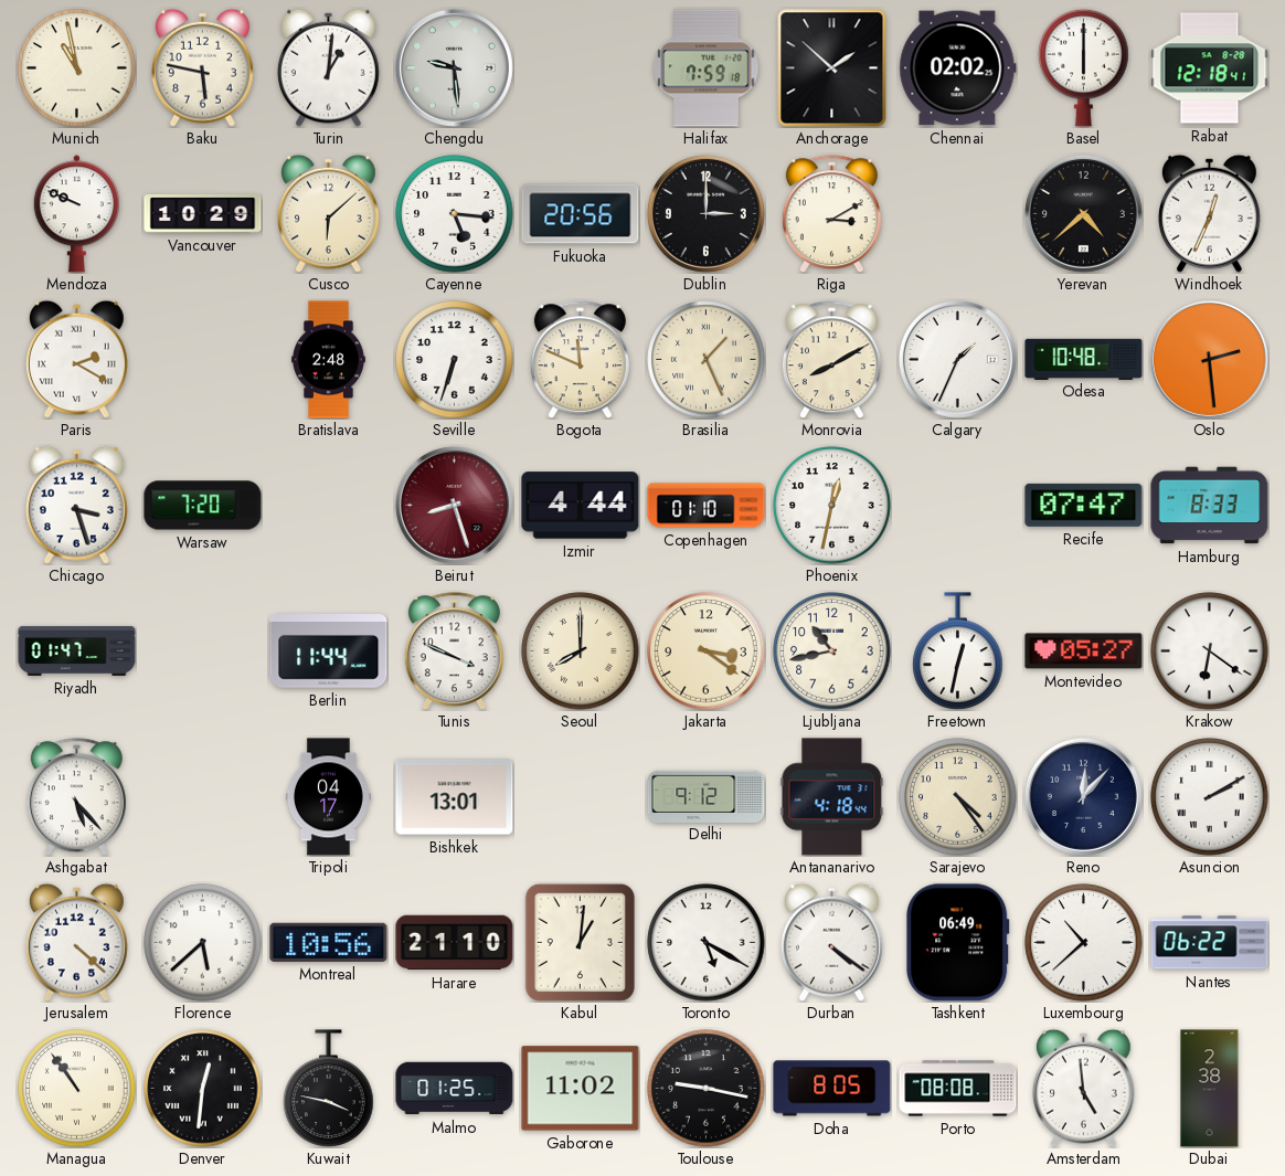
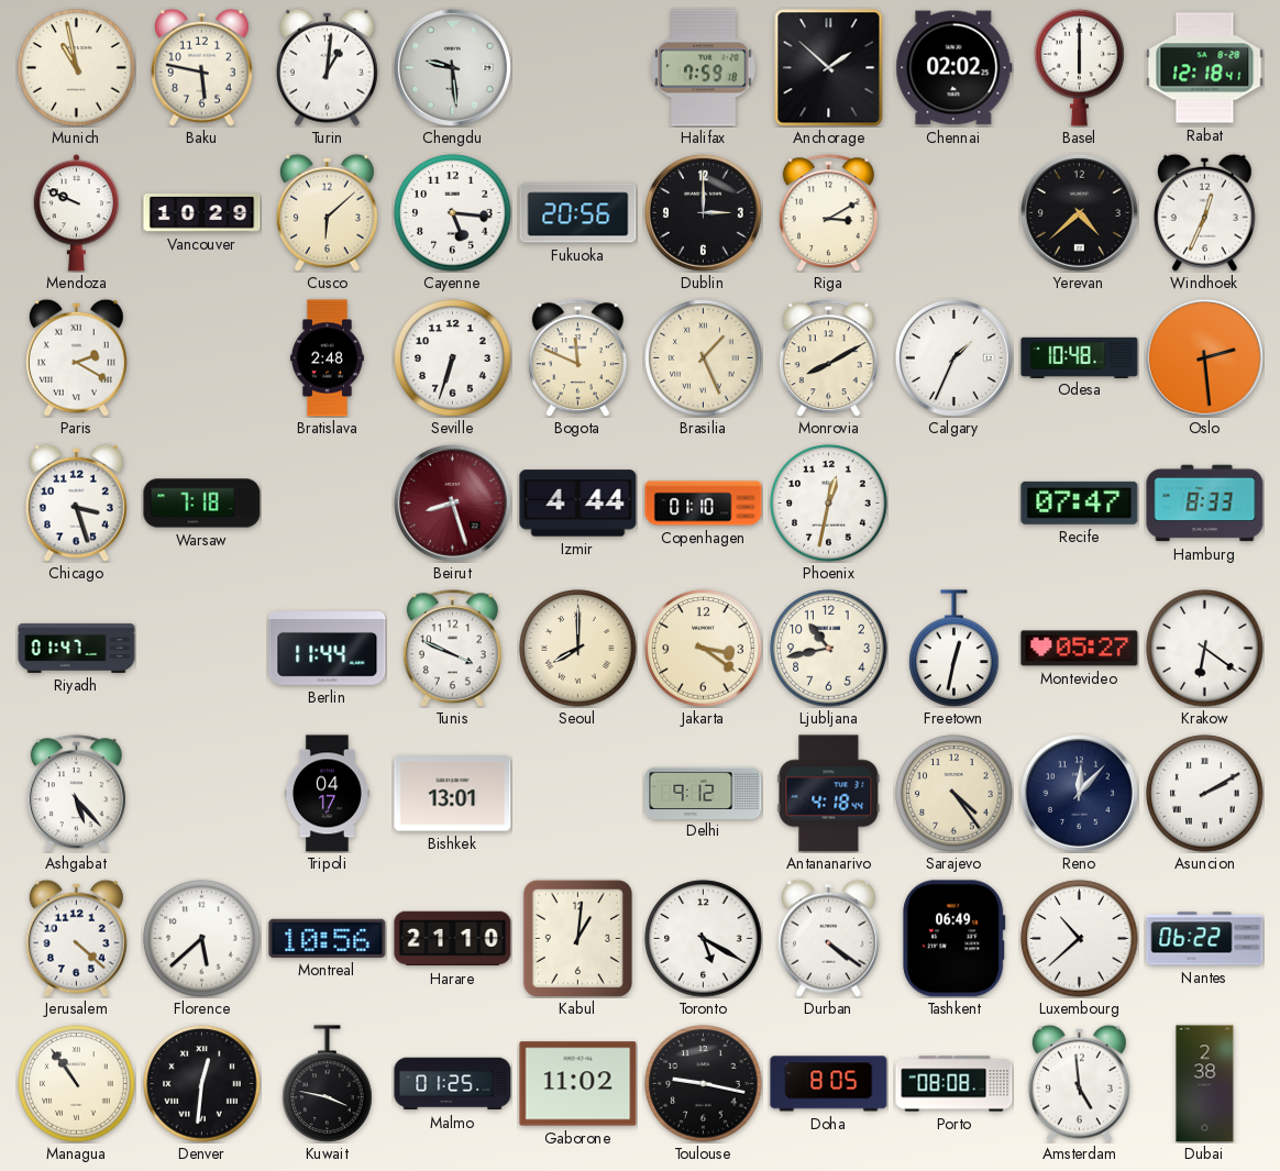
Warsaw: 7:20 -> 7:18
